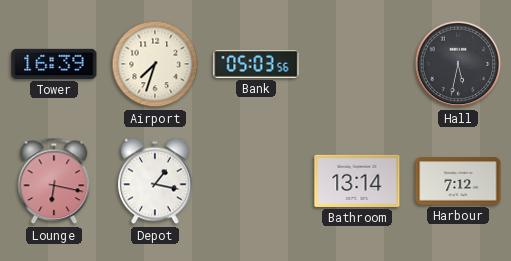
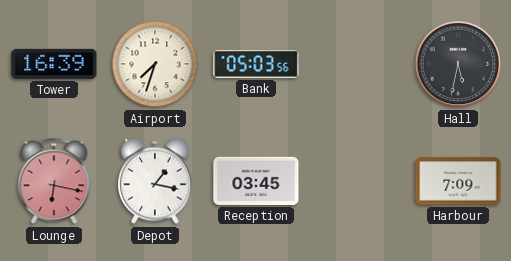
Reception: none -> 03:45
Bathroom: 13:14 -> none
Harbour: 7:12 -> 7:09
